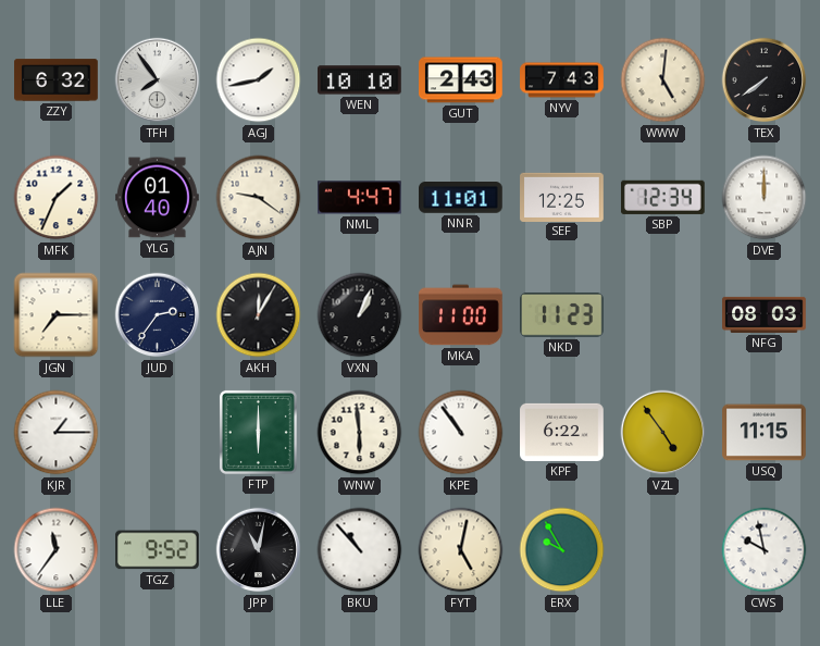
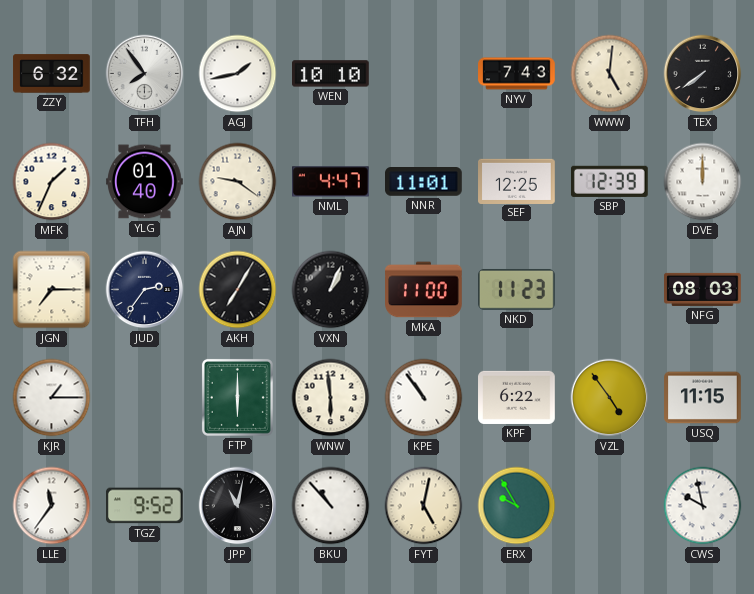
GUT: 2:43 -> none
SBP: 12:34 -> 12:39
AKH: 12:05 -> 7:05
